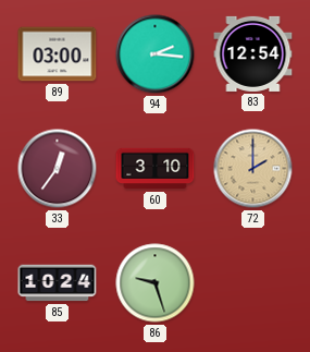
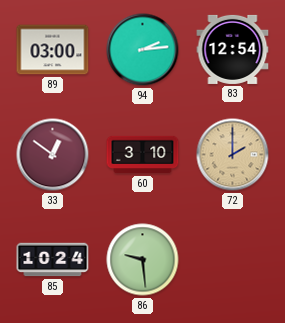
94: 2:16 -> 2:14
33: 12:36 -> 12:51
86: 9:27 -> 9:29
